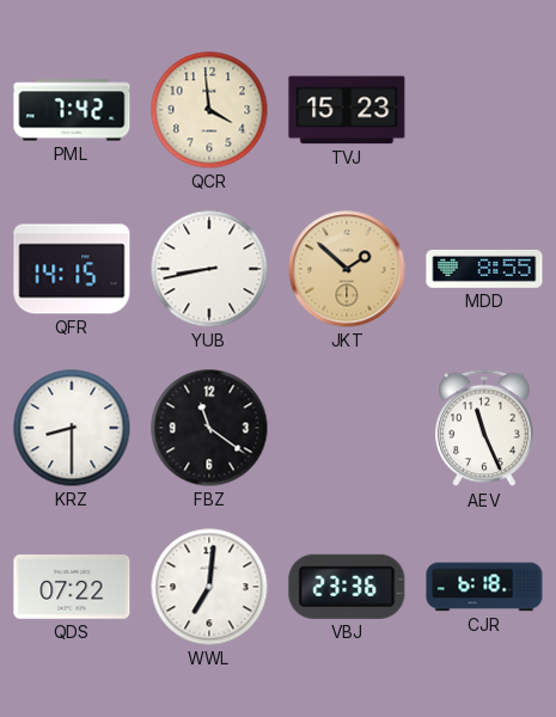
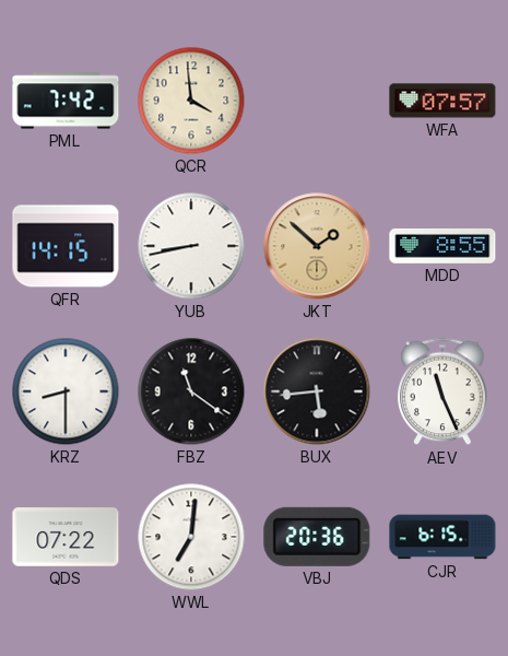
TVJ: 15:23 -> none
WFA: none -> 07:57
BUX: none -> 5:44
VBJ: 23:36 -> 20:36
CJR: 6:18 -> 6:15
